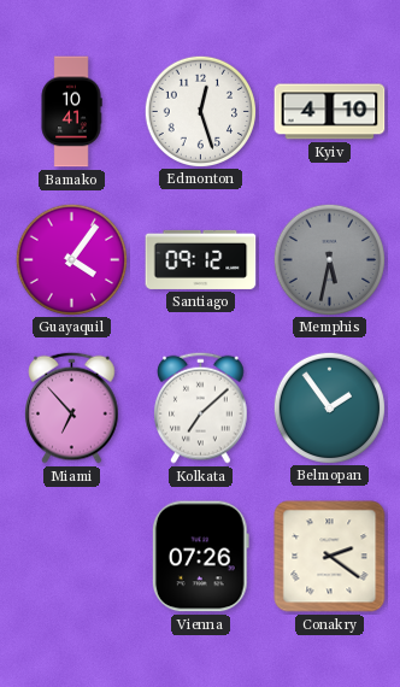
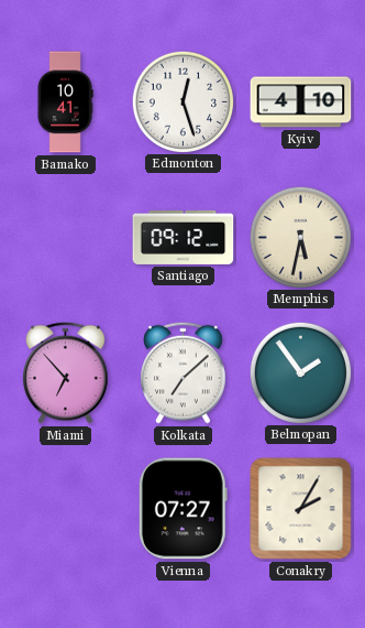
Guayaquil: 4:06 -> none
Memphis dial: grey -> cream
Vienna: 07:26 -> 07:27
Conakry: 2:21 -> 2:05
